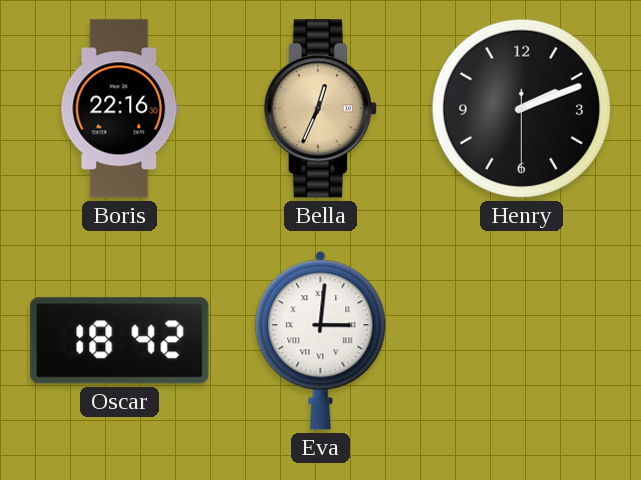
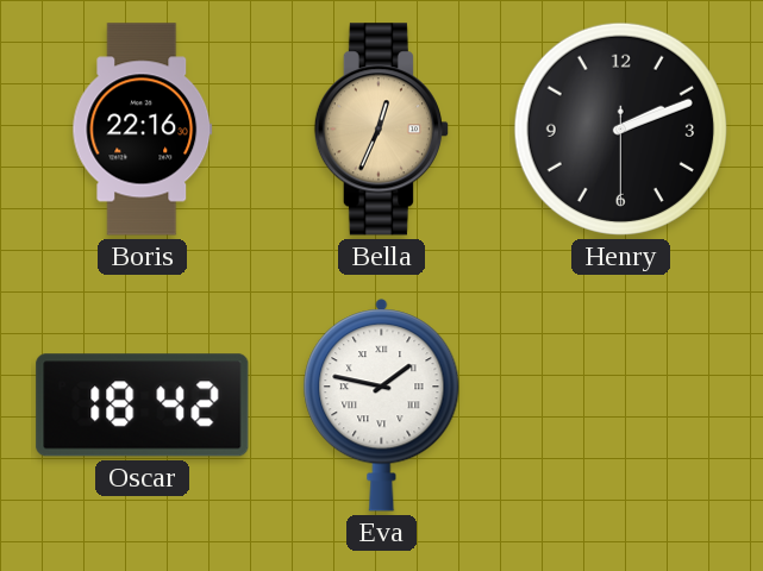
Eva: 3:01 -> 1:47
